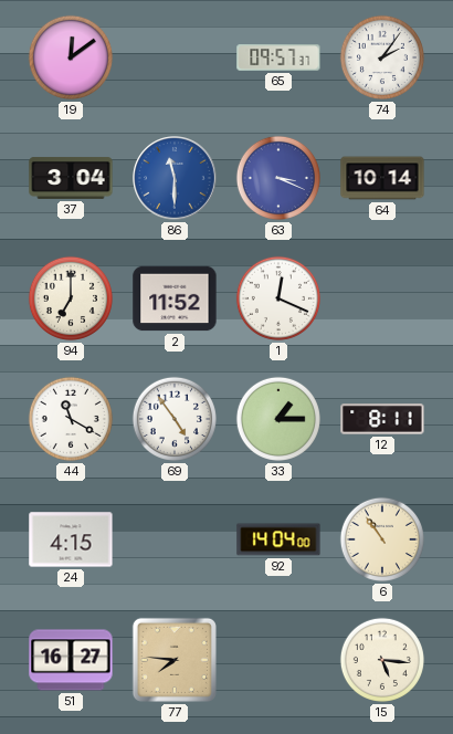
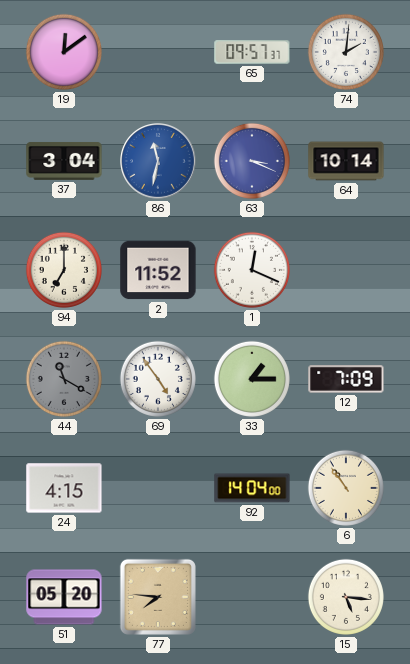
74: 2:06 -> 2:01
86: 11:30 -> 11:32
44 dial: white -> grey
12: 8:11 -> 7:09
51: 16:27 -> 05:20
